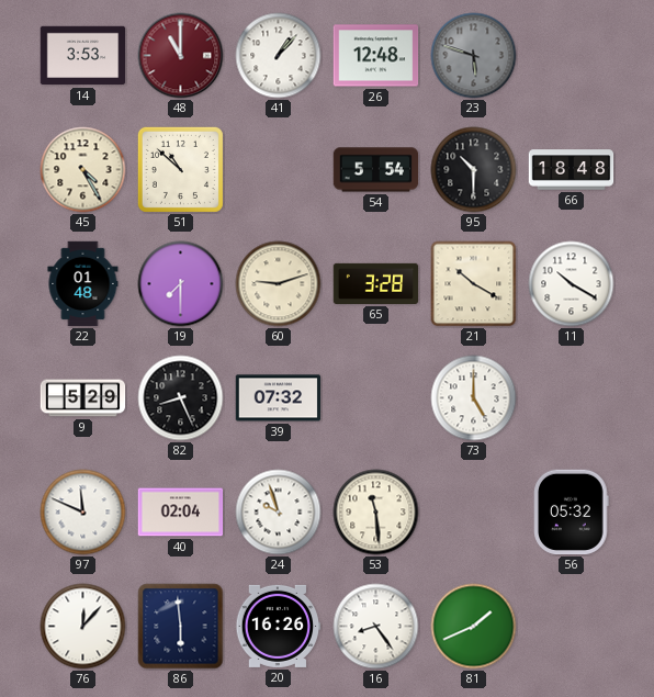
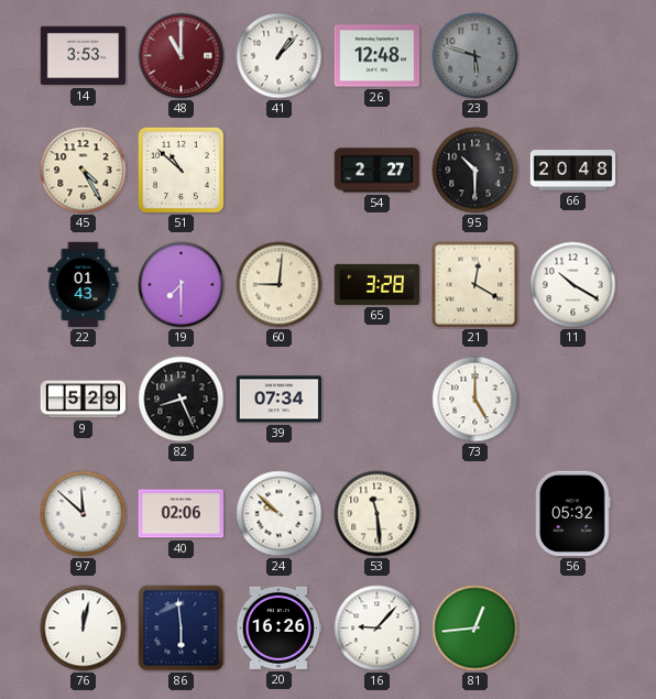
54: 5:54 -> 2:27
66: 18:48 -> 20:48
22: 01:48 -> 01:43
60: 9:12 -> 9:01
21: 10:20 -> 12:20
39: 07:32 -> 07:34
97: 11:49 -> 11:52
40: 02:04 -> 02:06
24: 9:57 -> 9:52
76: 12:07 -> 12:02
16: 8:24 -> 9:07
81: 1:41 -> 12:44
